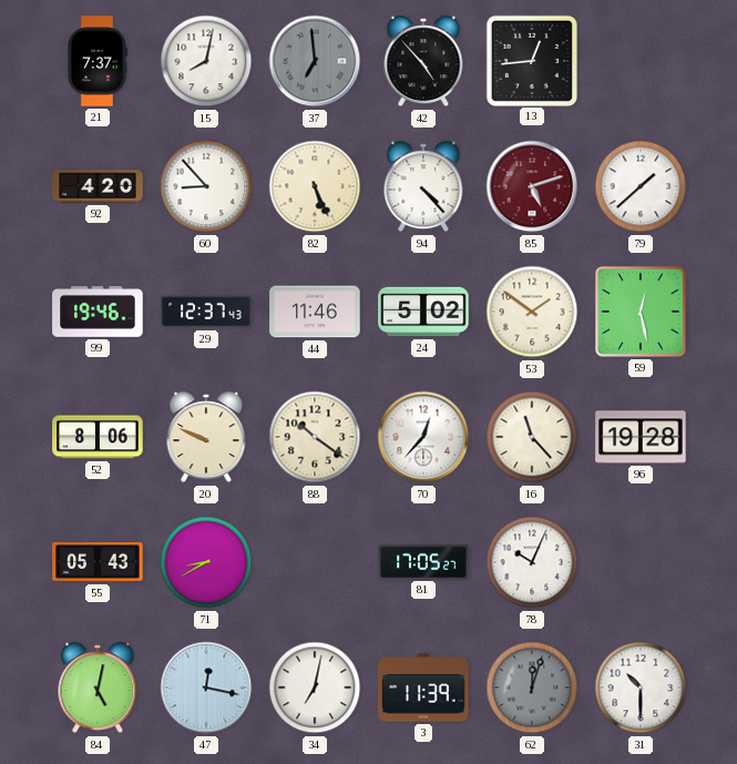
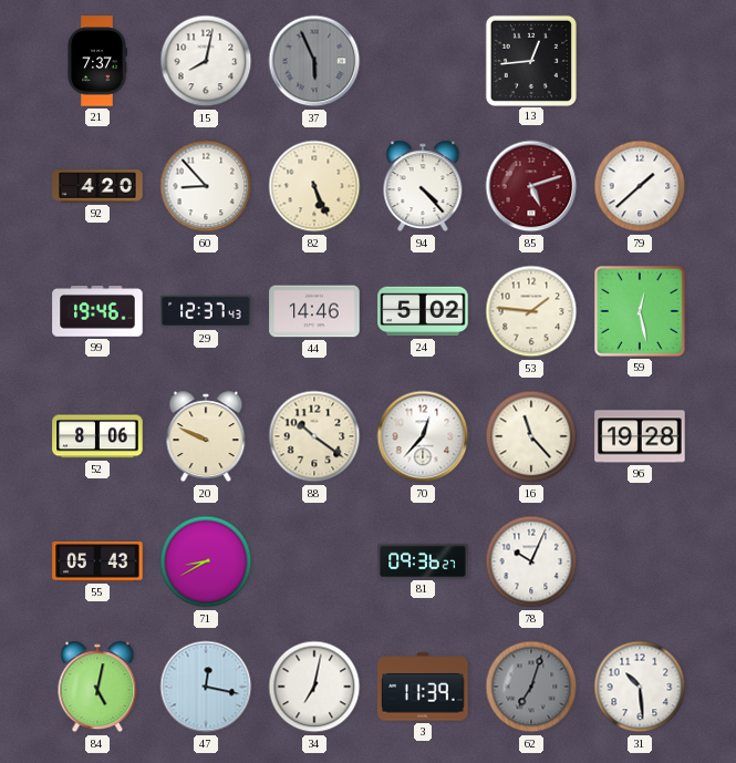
37: 6:59 -> 5:56
42: 4:53 -> none
44: 11:46 -> 14:46
53: 1:51 -> 1:46
81: 17:05 -> 09:36
62: 12:03 -> 7:03
31: 10:30 -> 10:29
